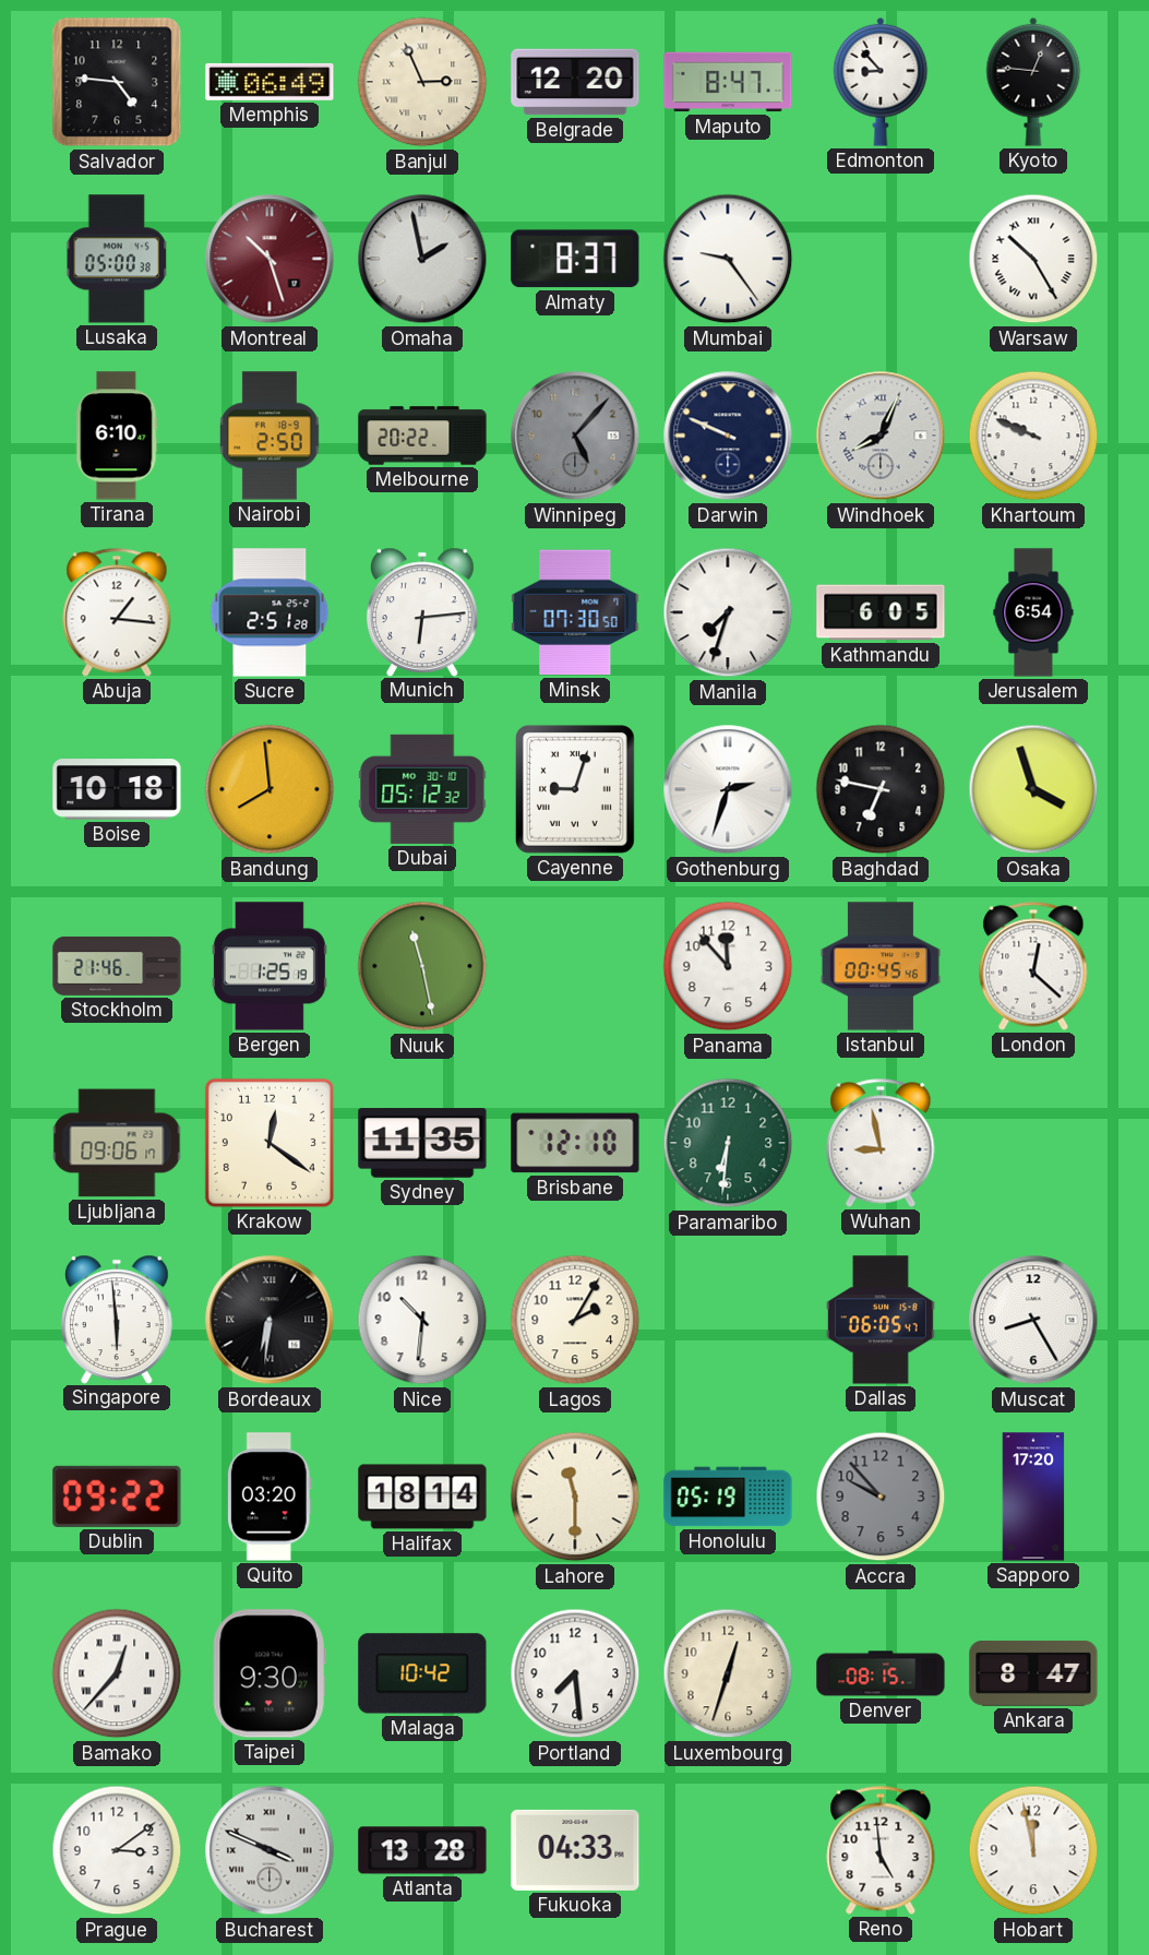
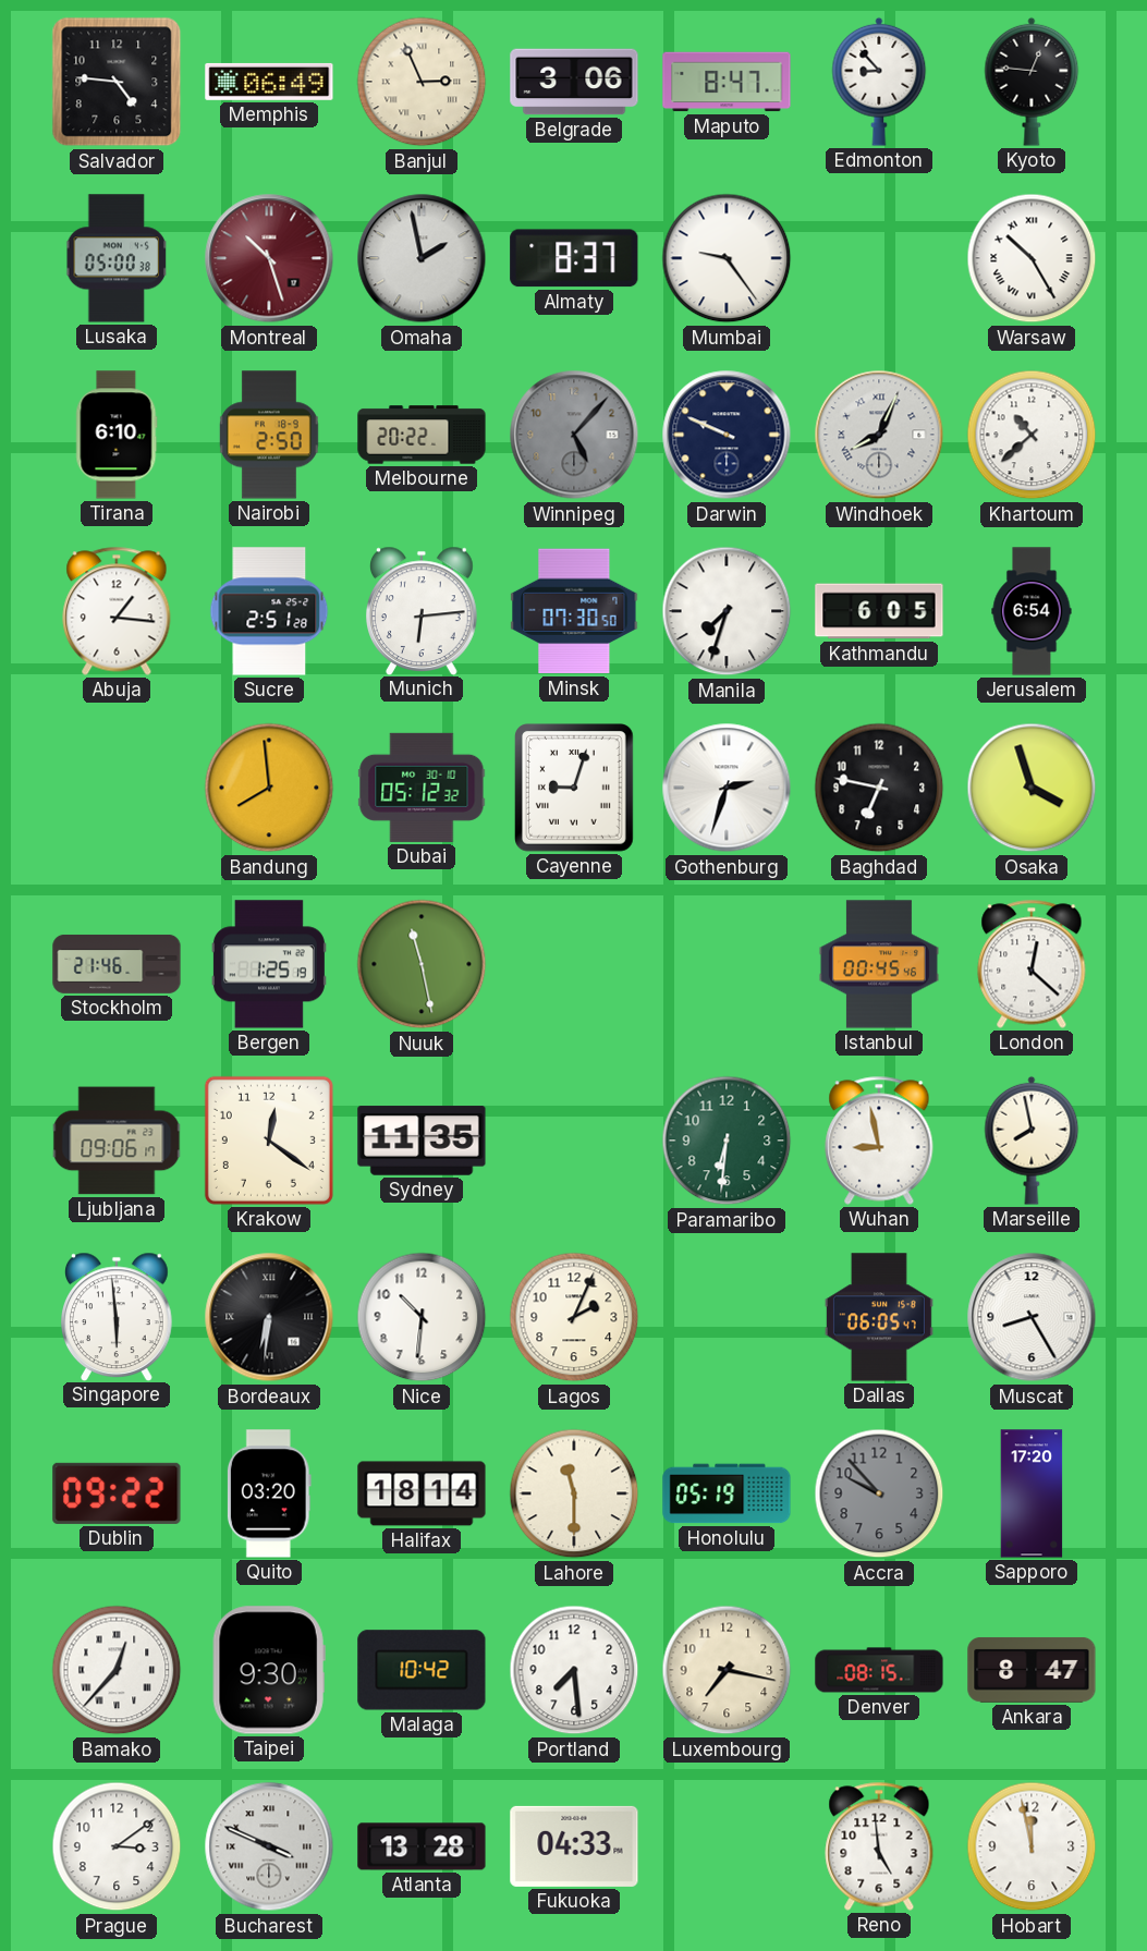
Belgrade: 12:20 -> 3:06
Khartoum: 9:49 -> 10:38
Boise: 10:18 -> none
Panama: 11:53 -> none
Brisbane: 12:10 -> none
Marseille: none -> 7:58
Lagos: 2:05 -> 2:04
Luxembourg: 12:33 -> 7:17
